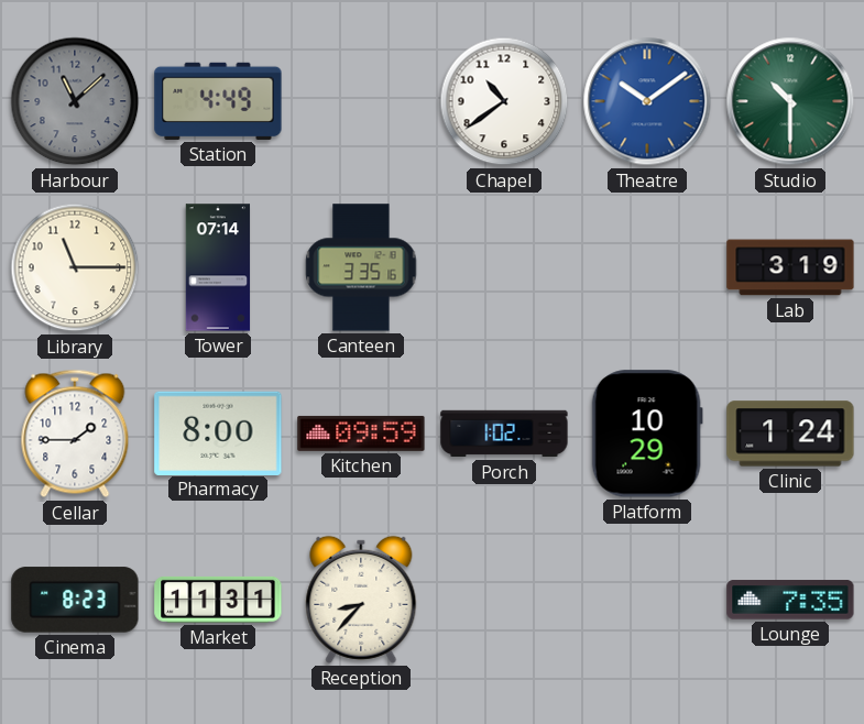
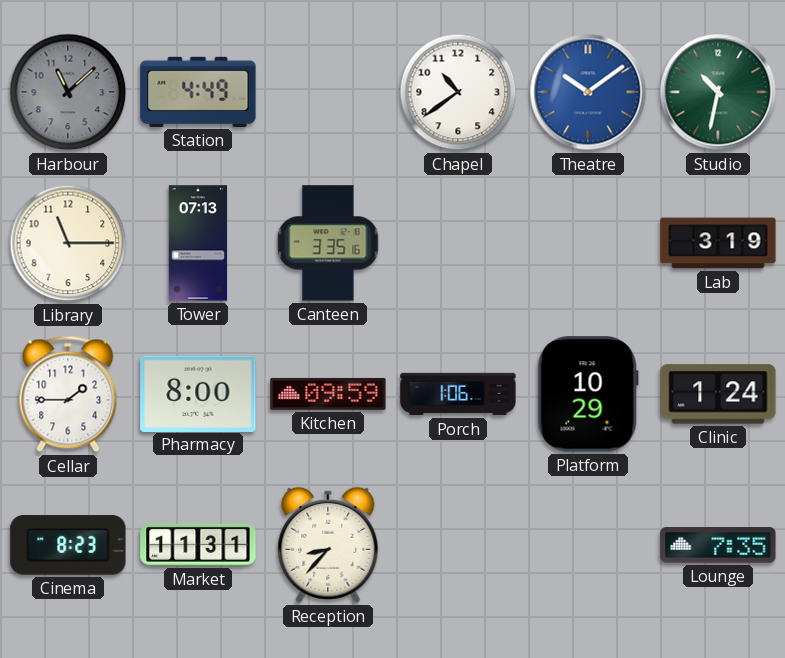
Studio: 10:30 -> 10:32
Tower: 07:14 -> 07:13
Porch: 1:02 -> 1:06
